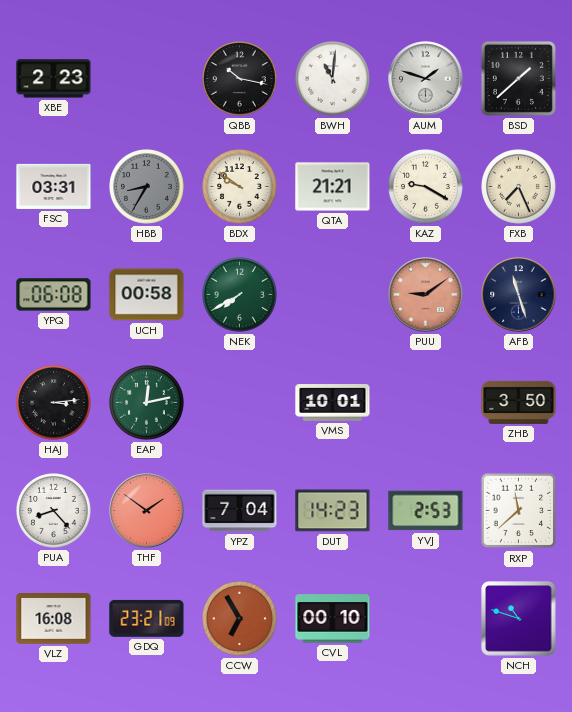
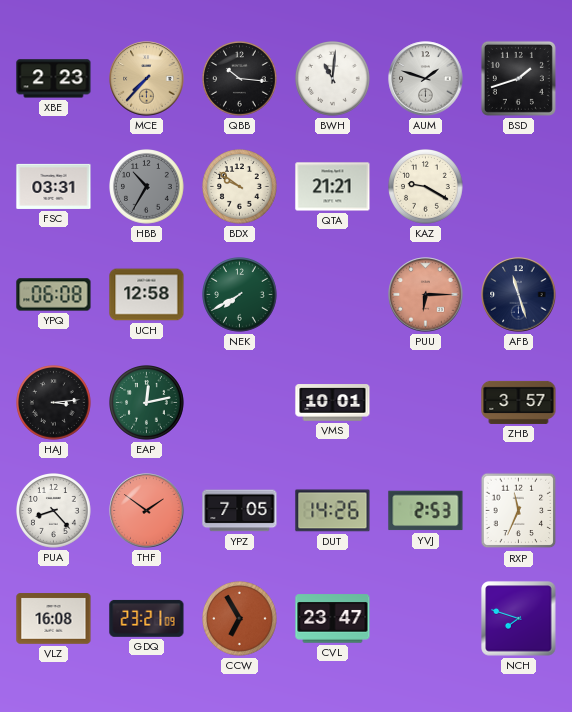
MCE: none -> 7:37
QBB: 10:17 -> 10:16
BSD: 1:38 -> 1:42
HBB: 8:35 -> 10:35
FXB: 7:26 -> none
UCH: 00:58 -> 12:58
PUU: 9:09 -> 6:15
ZHB: 3:50 -> 3:57
YPZ: 7:04 -> 7:05
DUT: 14:23 -> 14:26
RXP: 11:38 -> 11:34
CVL: 00:10 -> 23:47
NCH: 10:48 -> 7:48
